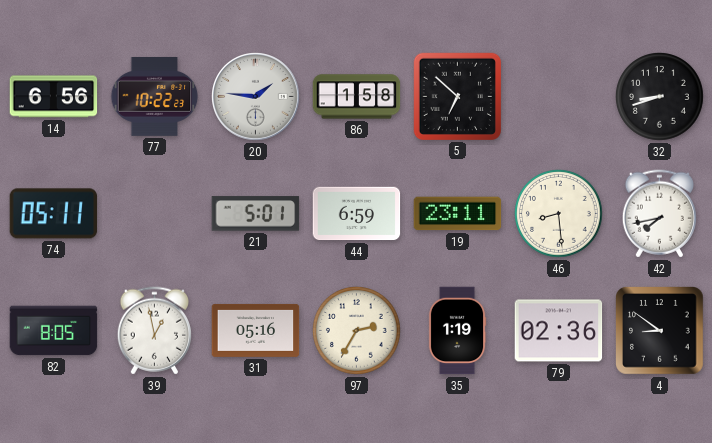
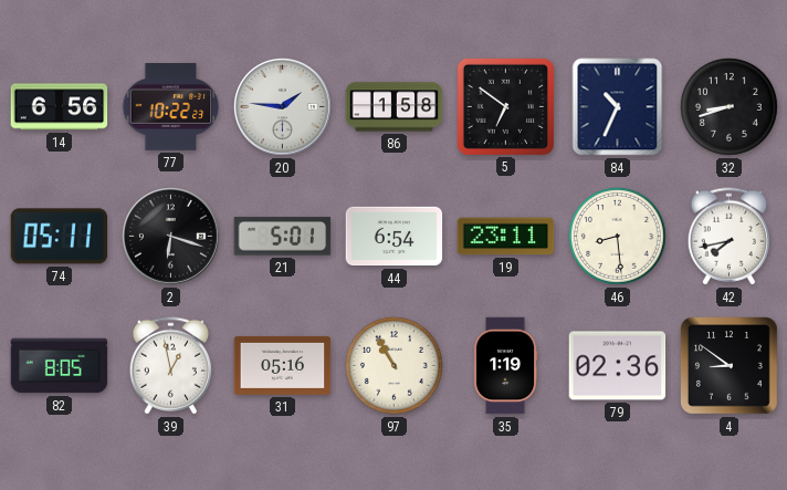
5: 6:52 -> 6:51
84: none -> 10:34
2: none -> 6:18
44: 6:59 -> 6:54
97: 2:35 -> 10:55
